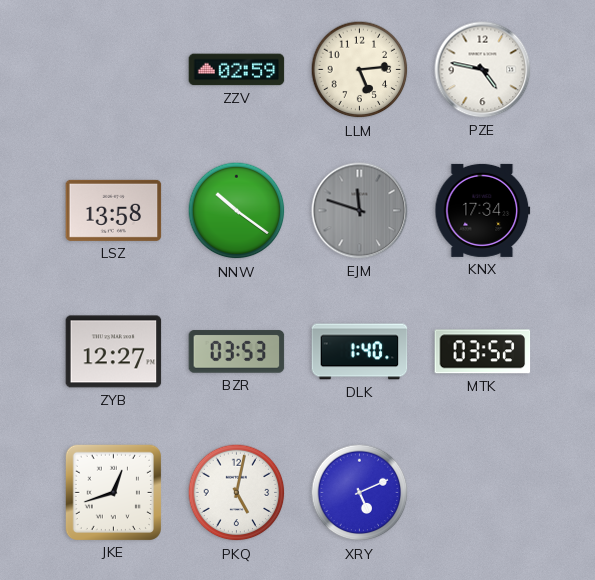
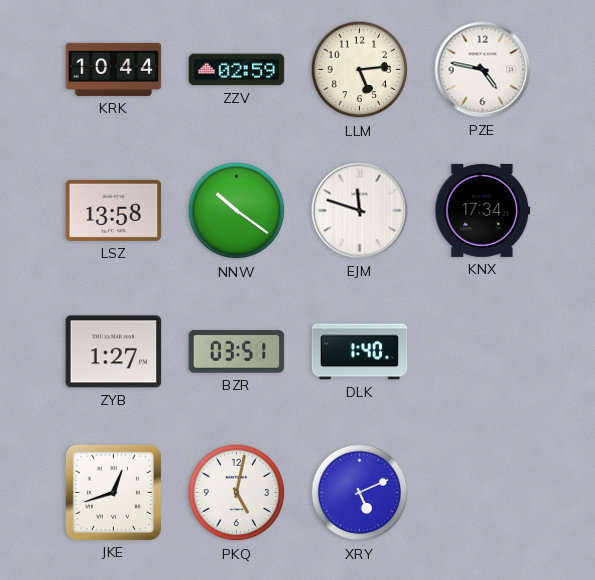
KRK: none -> 10:44
EJM dial: grey -> white
ZYB: 12:27 -> 1:27
BZR: 03:53 -> 03:51
MTK: 03:52 -> none
